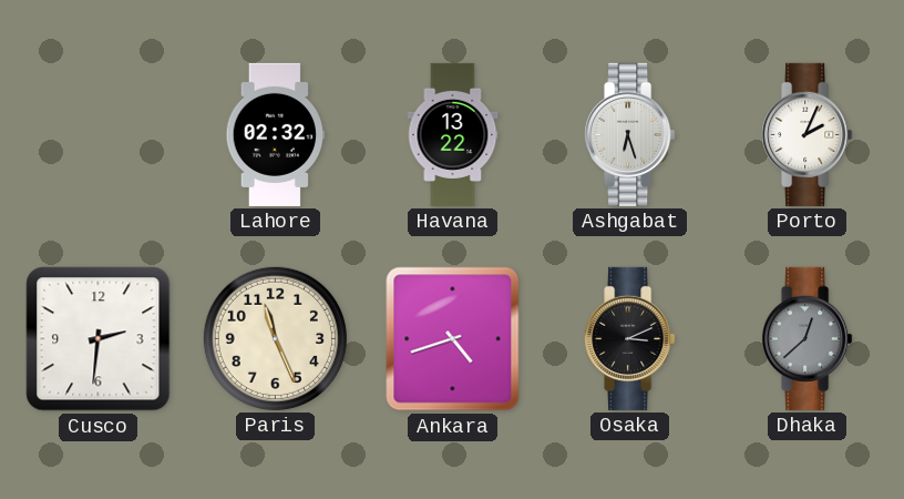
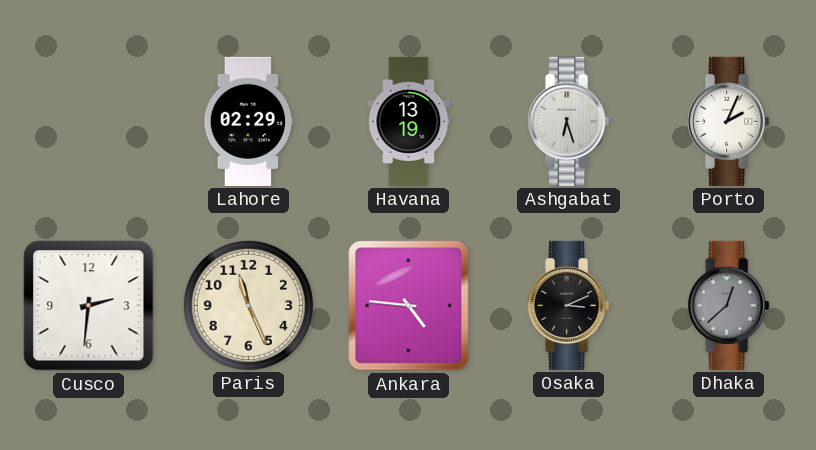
Lahore: 02:32 -> 02:29
Havana: 13:22 -> 13:19
Ankara: 4:42 -> 4:46
